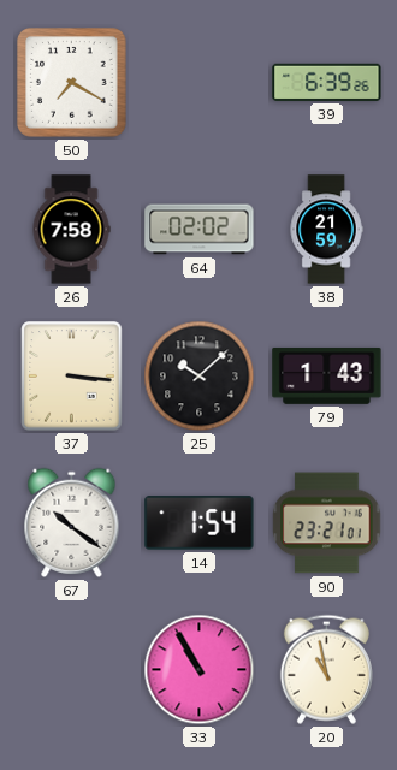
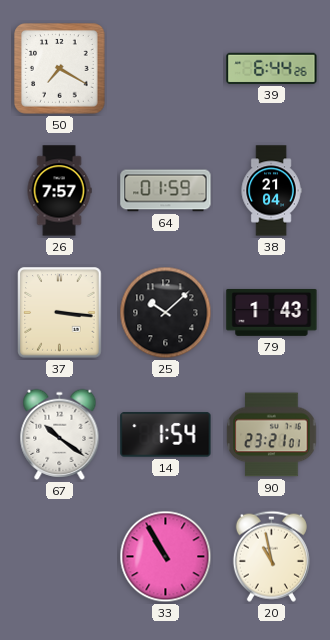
39: 6:39 -> 6:44
26: 7:58 -> 7:57
64: 02:02 -> 01:59
38: 21:59 -> 21:04
